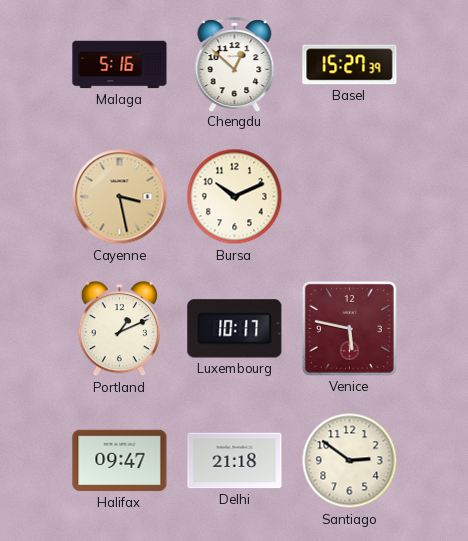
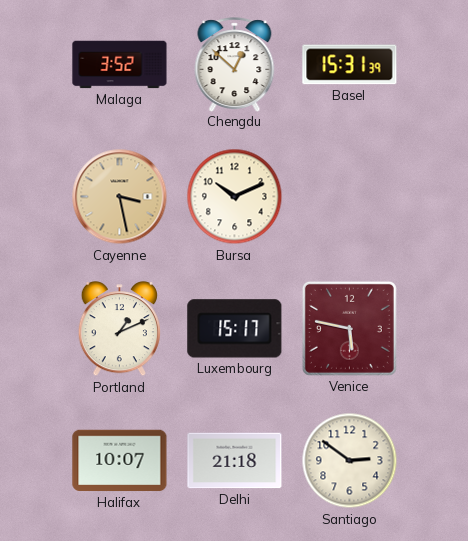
Malaga: 5:16 -> 3:52
Basel: 15:27 -> 15:31
Luxembourg: 10:17 -> 15:17
Halifax: 09:47 -> 10:07
